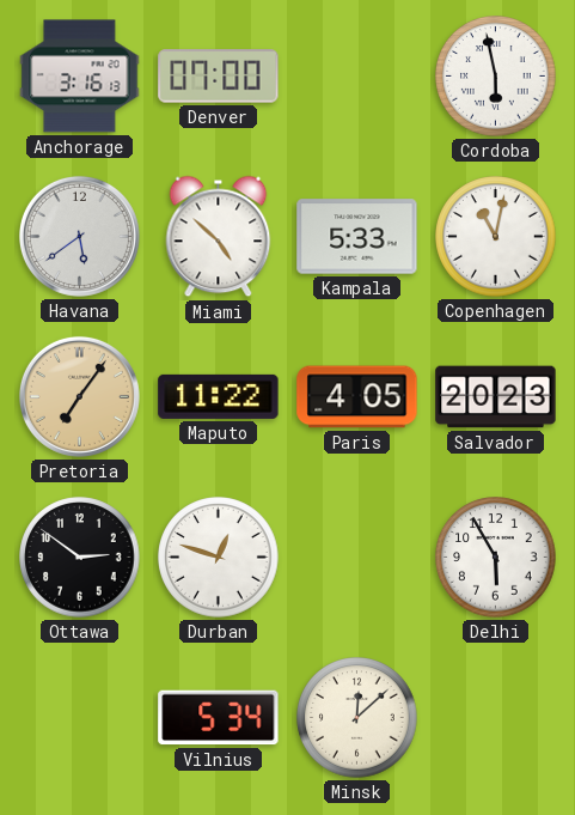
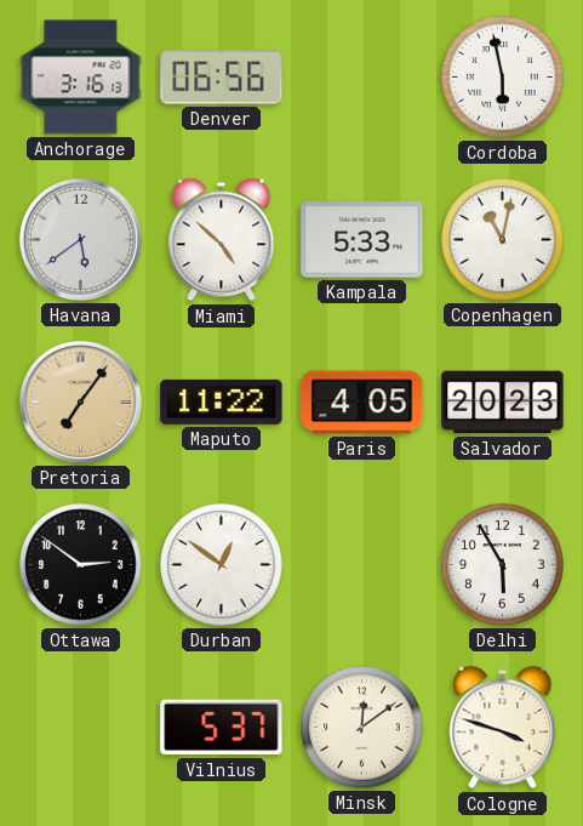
Denver: 07:00 -> 06:56
Durban: 12:48 -> 12:51
Vilnius: 5:34 -> 5:37
Minsk: 12:08 -> 12:09
Cologne: none -> 3:48
